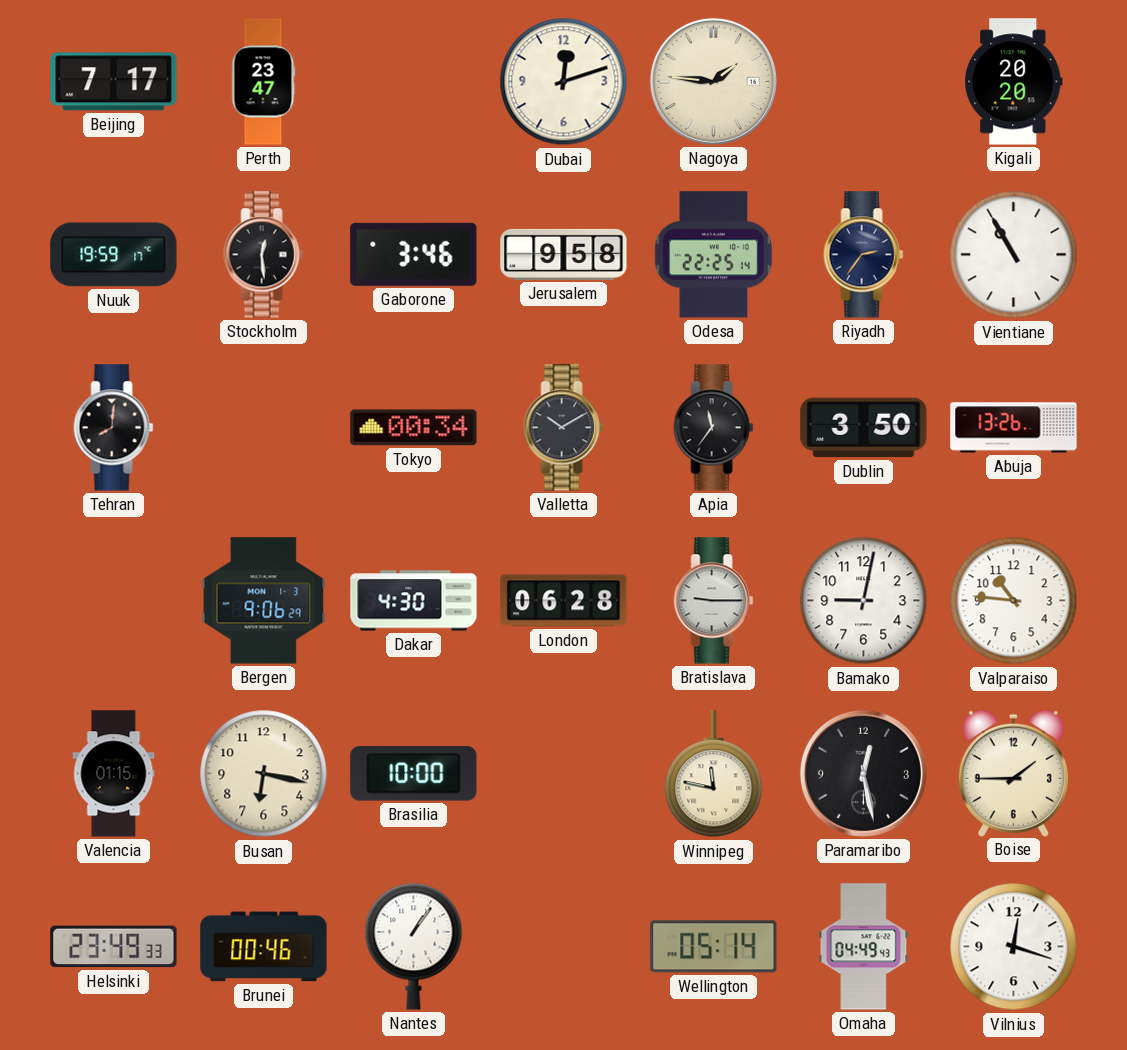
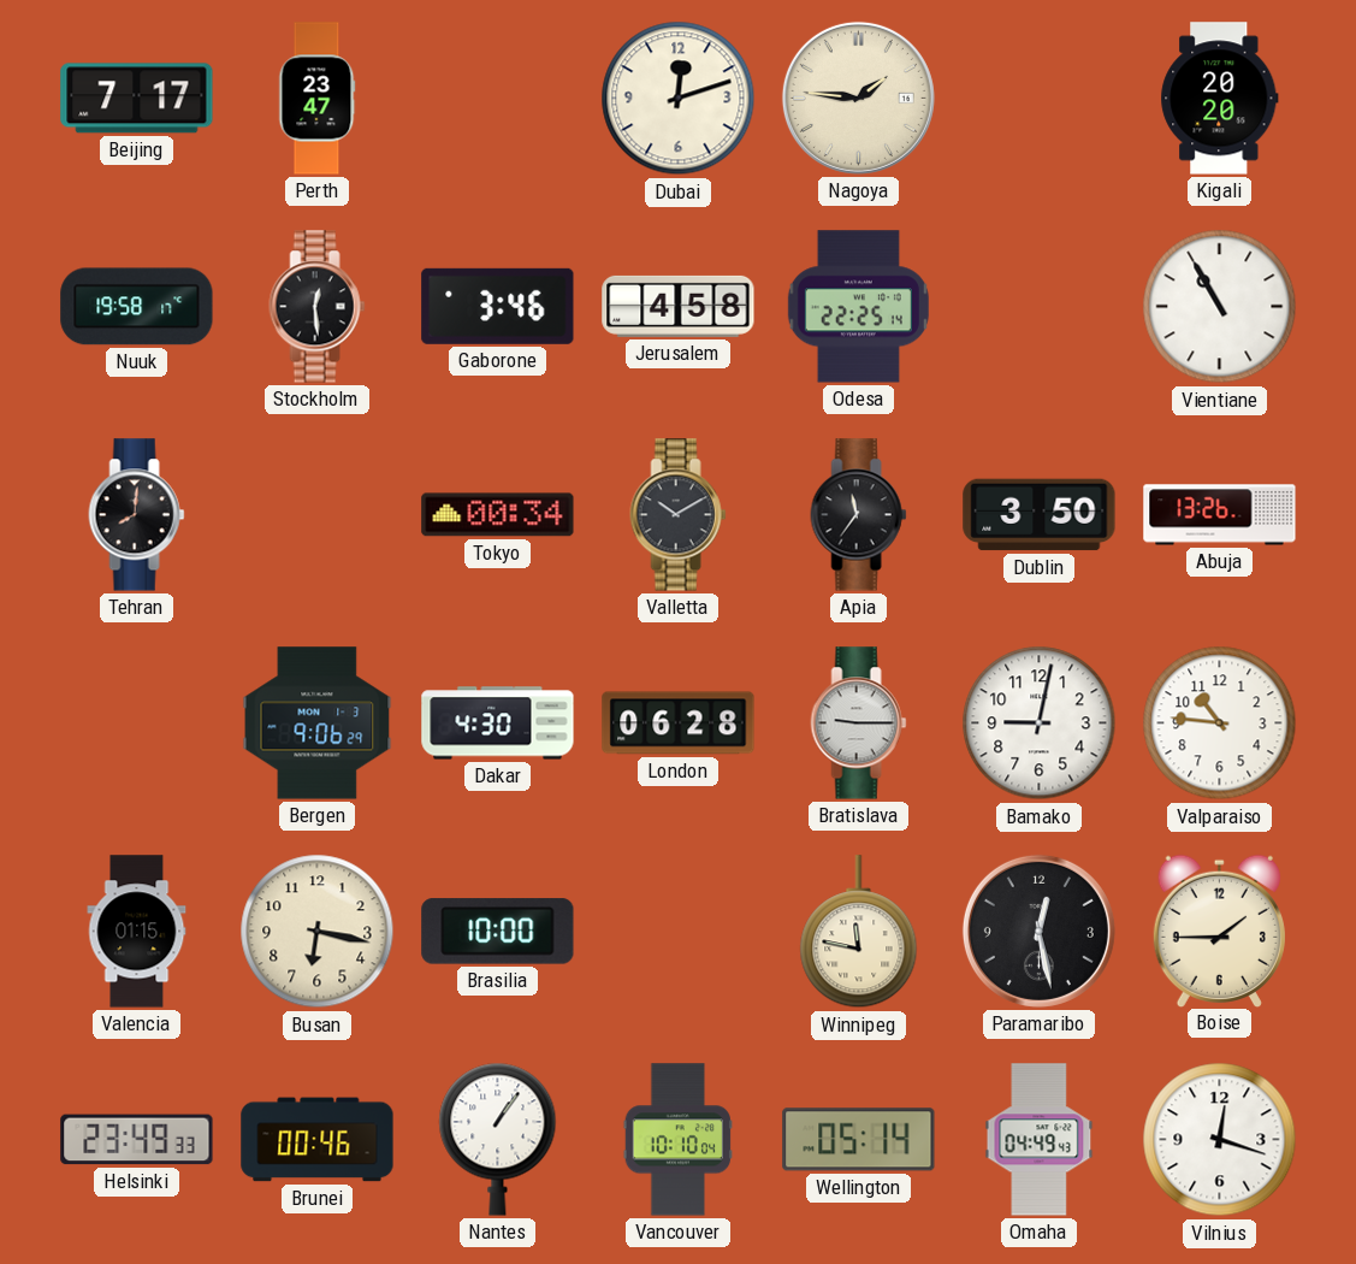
Nuuk: 19:59 -> 19:58
Jerusalem: 9:58 -> 4:58
Riyadh: 2:36 -> none
Vancouver: none -> 10:10
